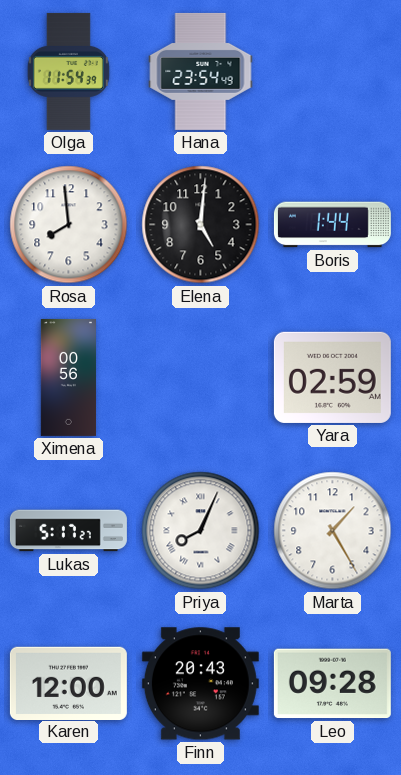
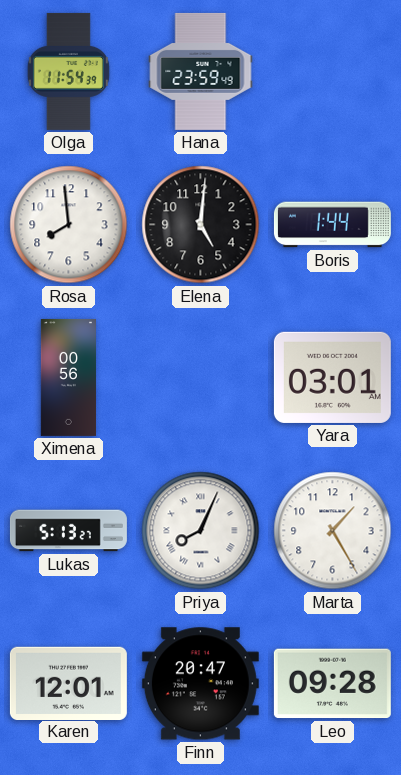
Hana: 23:54 -> 23:59
Yara: 02:59 -> 03:01
Lukas: 5:17 -> 5:13
Karen: 12:00 -> 12:01
Finn: 20:43 -> 20:47
